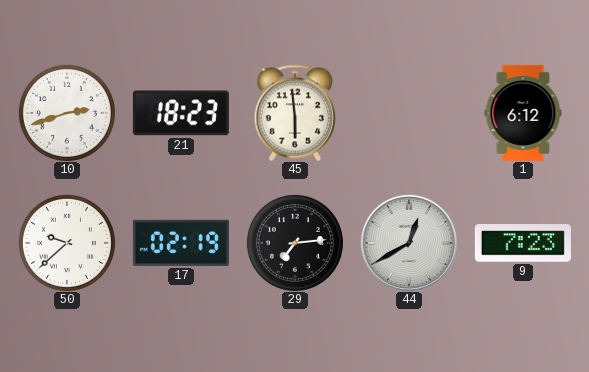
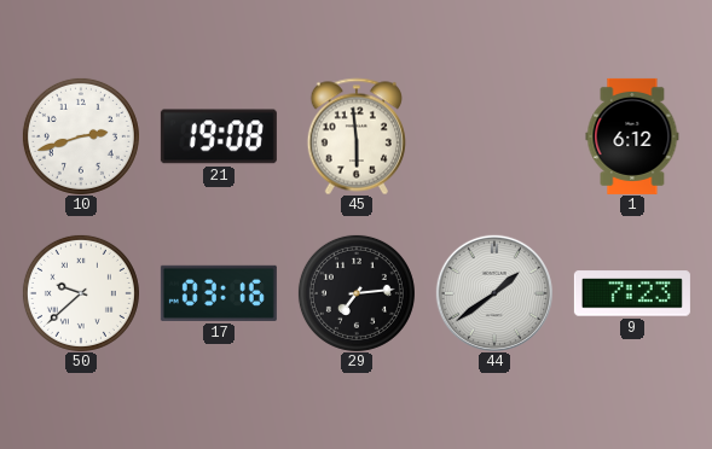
21: 18:23 -> 19:08
17: 02:19 -> 03:16
44: 12:40 -> 1:39
